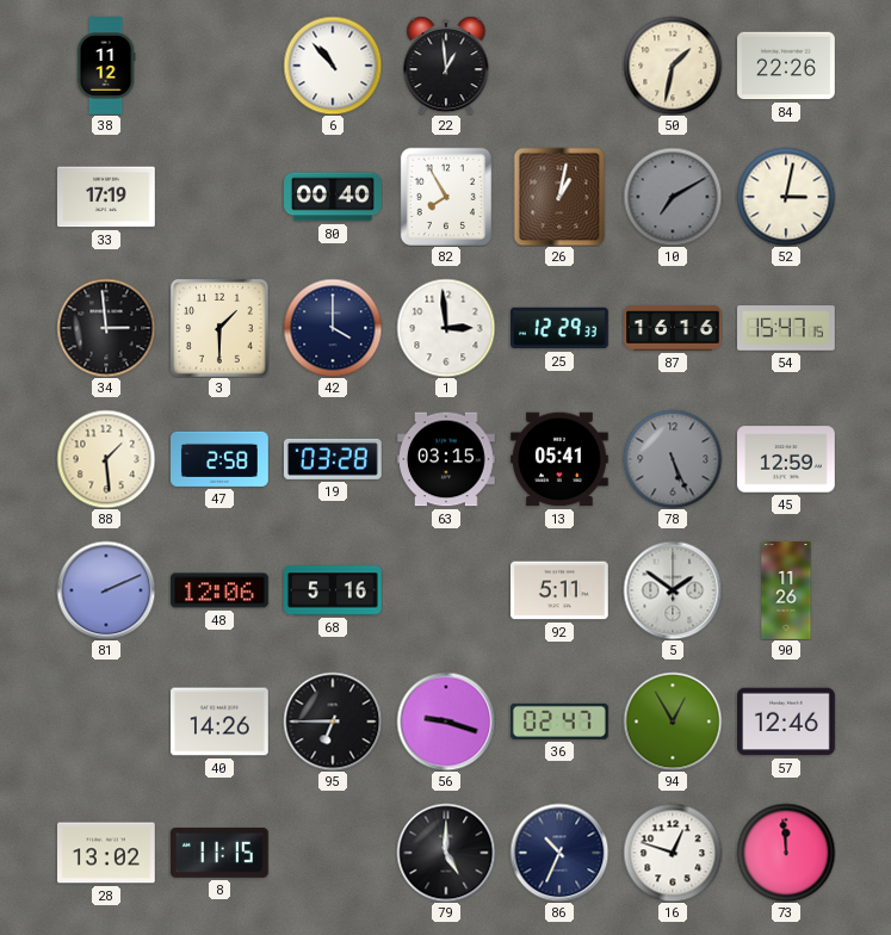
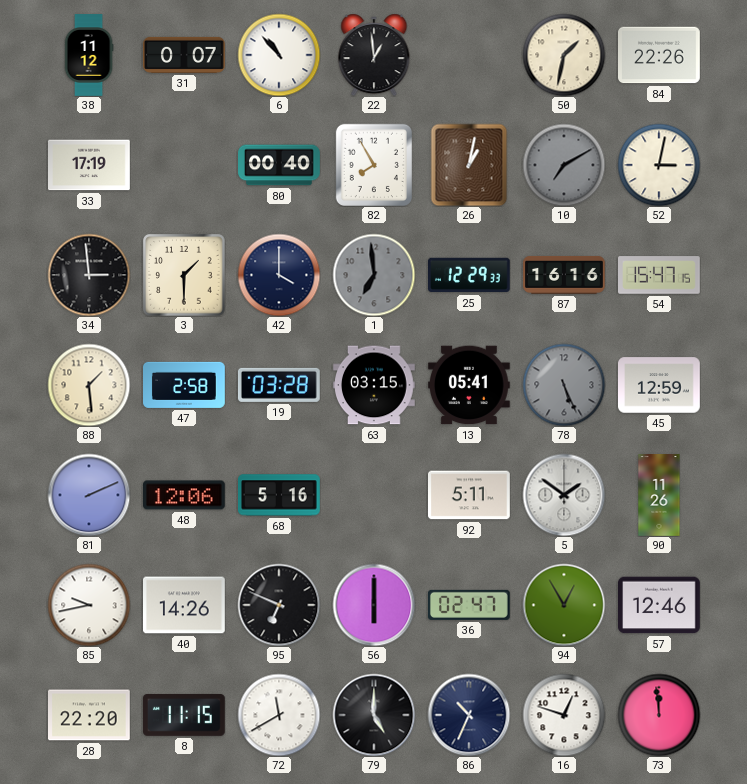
31: none -> 0:07
1: 2:59 -> 6:59
1 dial: white -> grey
85: none -> 9:43
95: 6:45 -> 6:49
56: 9:18 -> 6:00
28: 13:02 -> 22:20
72: none -> 11:40
